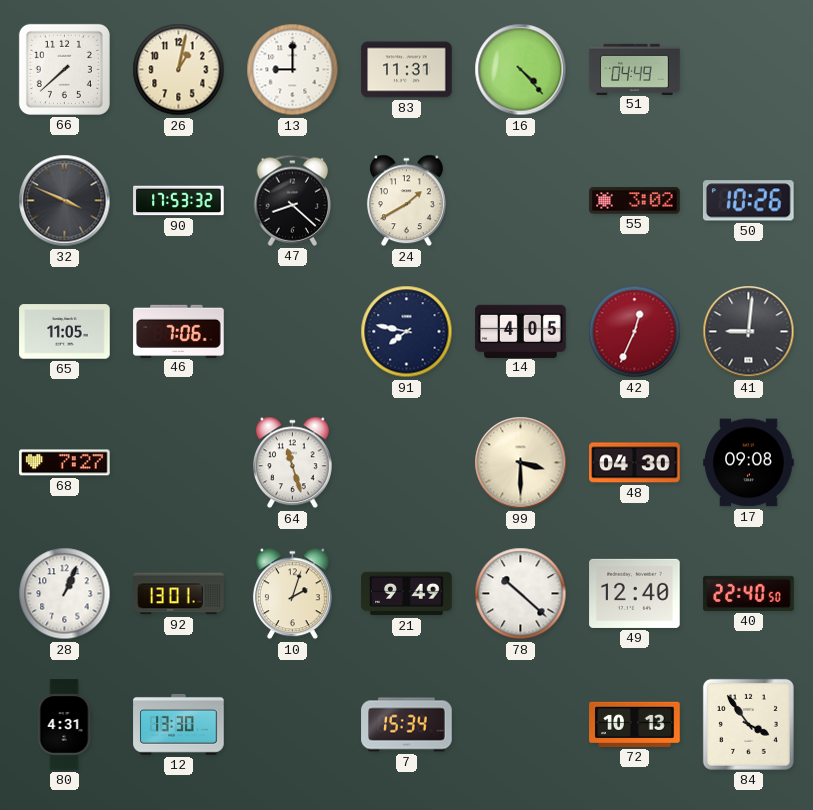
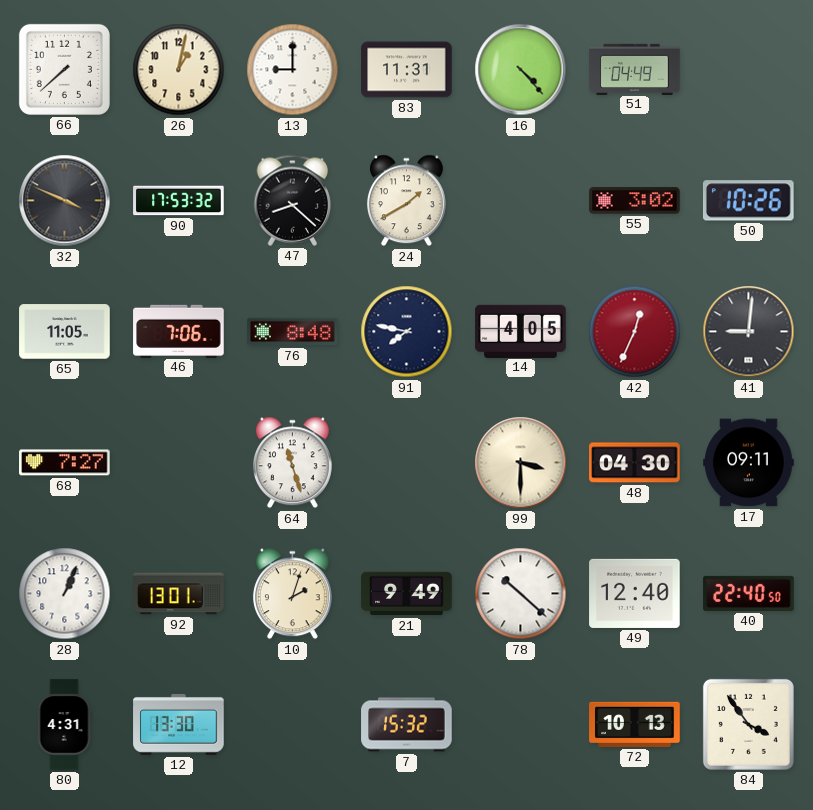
76: none -> 8:48
17: 09:08 -> 09:11
7: 15:34 -> 15:32
